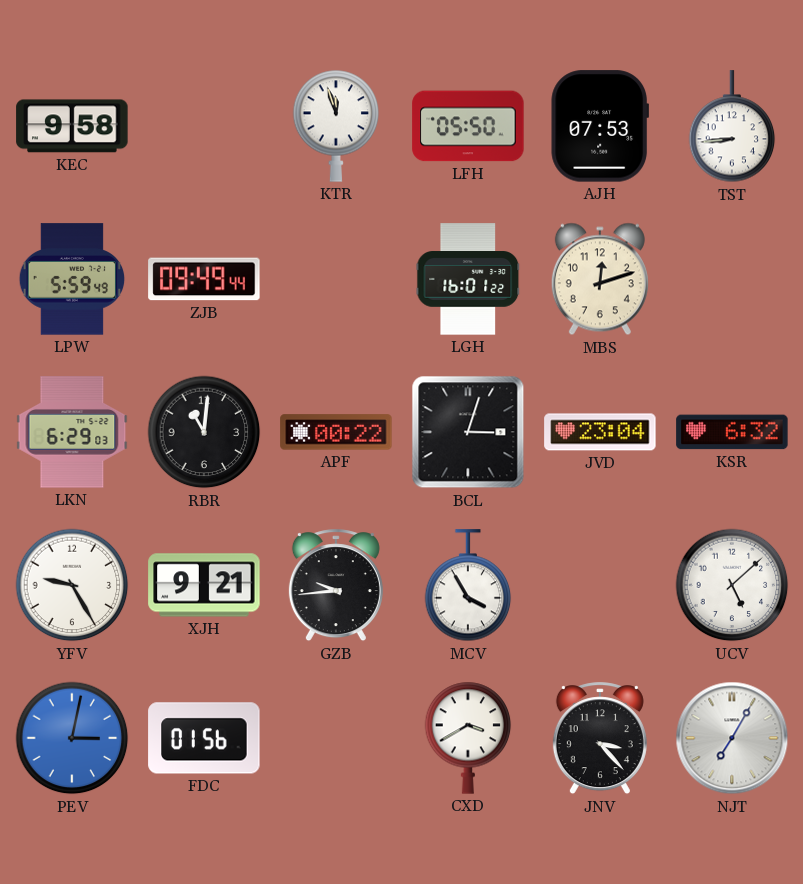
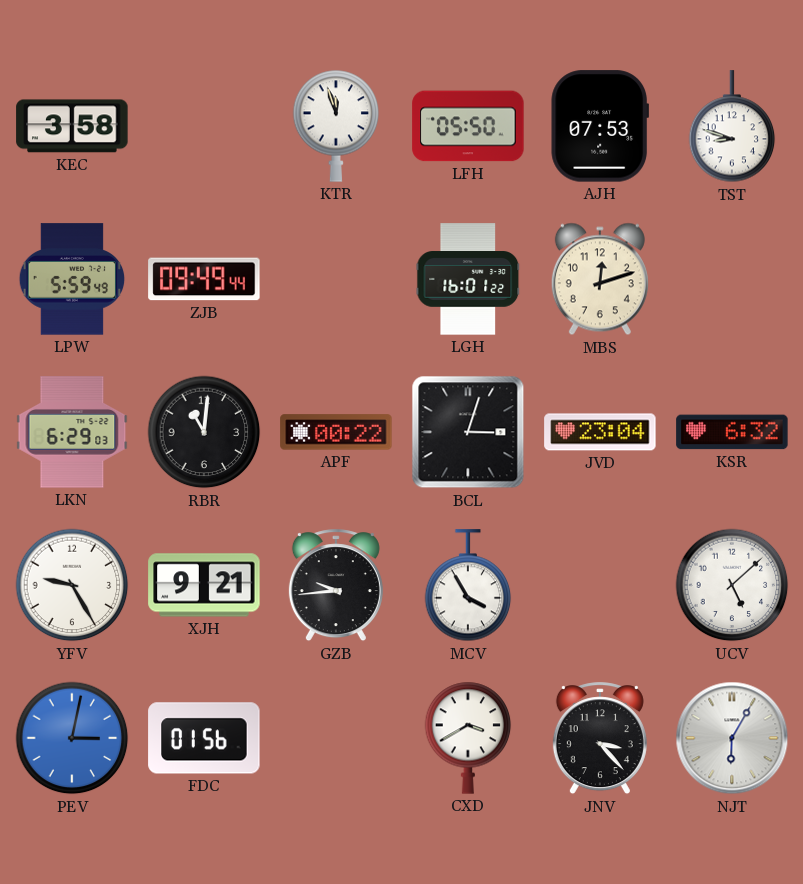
KEC: 9:58 -> 3:58
TST: 8:44 -> 8:48
NJT: 7:05 -> 6:05
